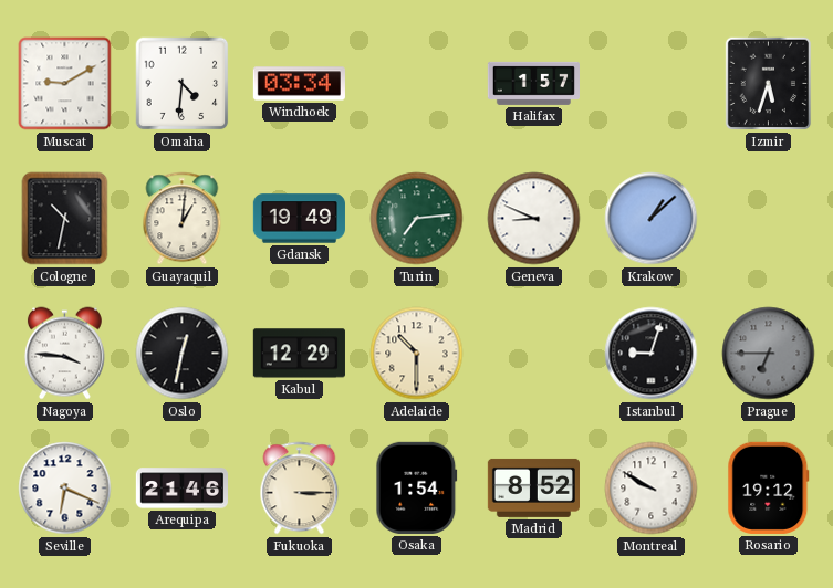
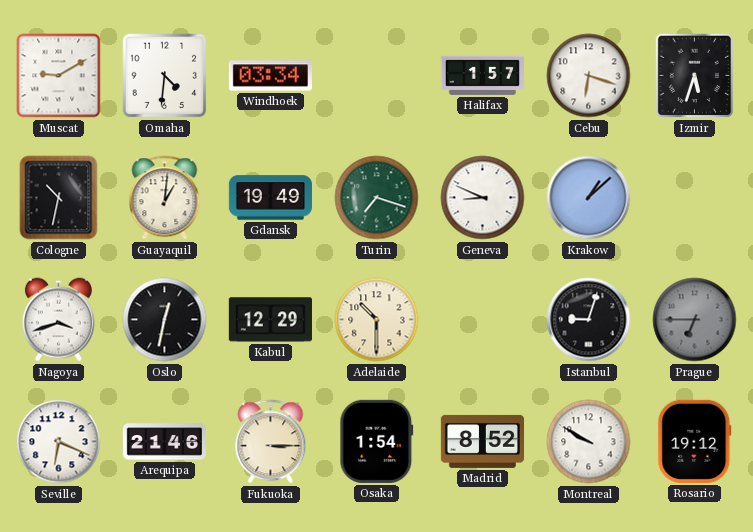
Cebu: none -> 6:18
Turin: 7:14 -> 7:18
Nagoya: 3:46 -> 3:42
